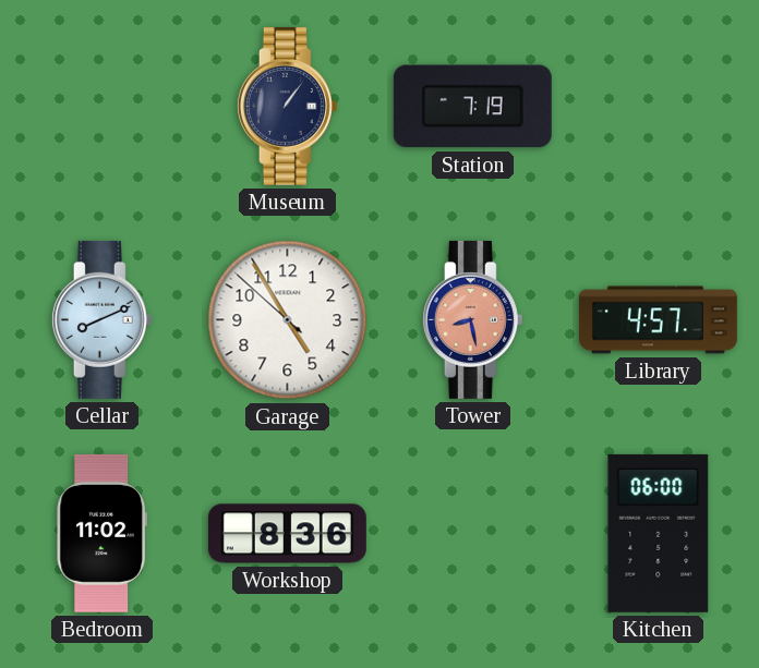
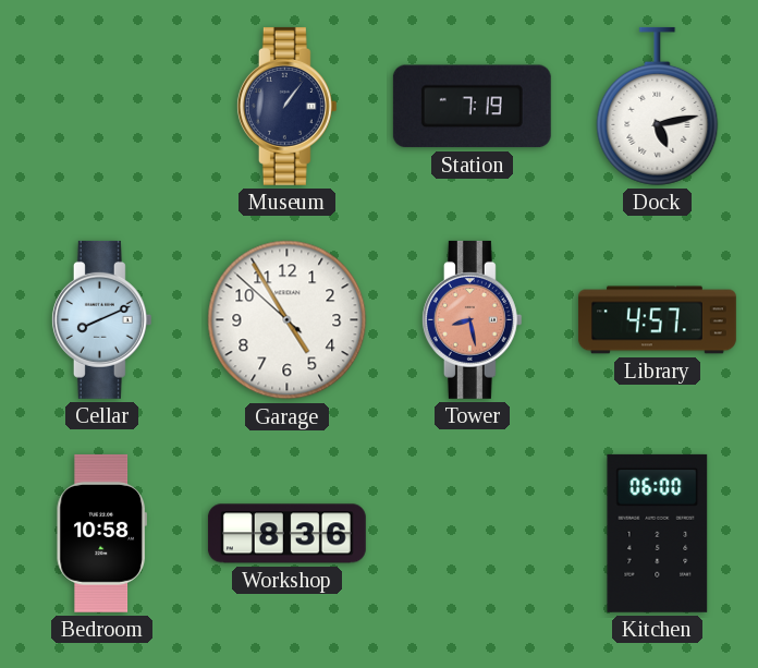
Dock: none -> 5:13
Bedroom: 11:02 -> 10:58
